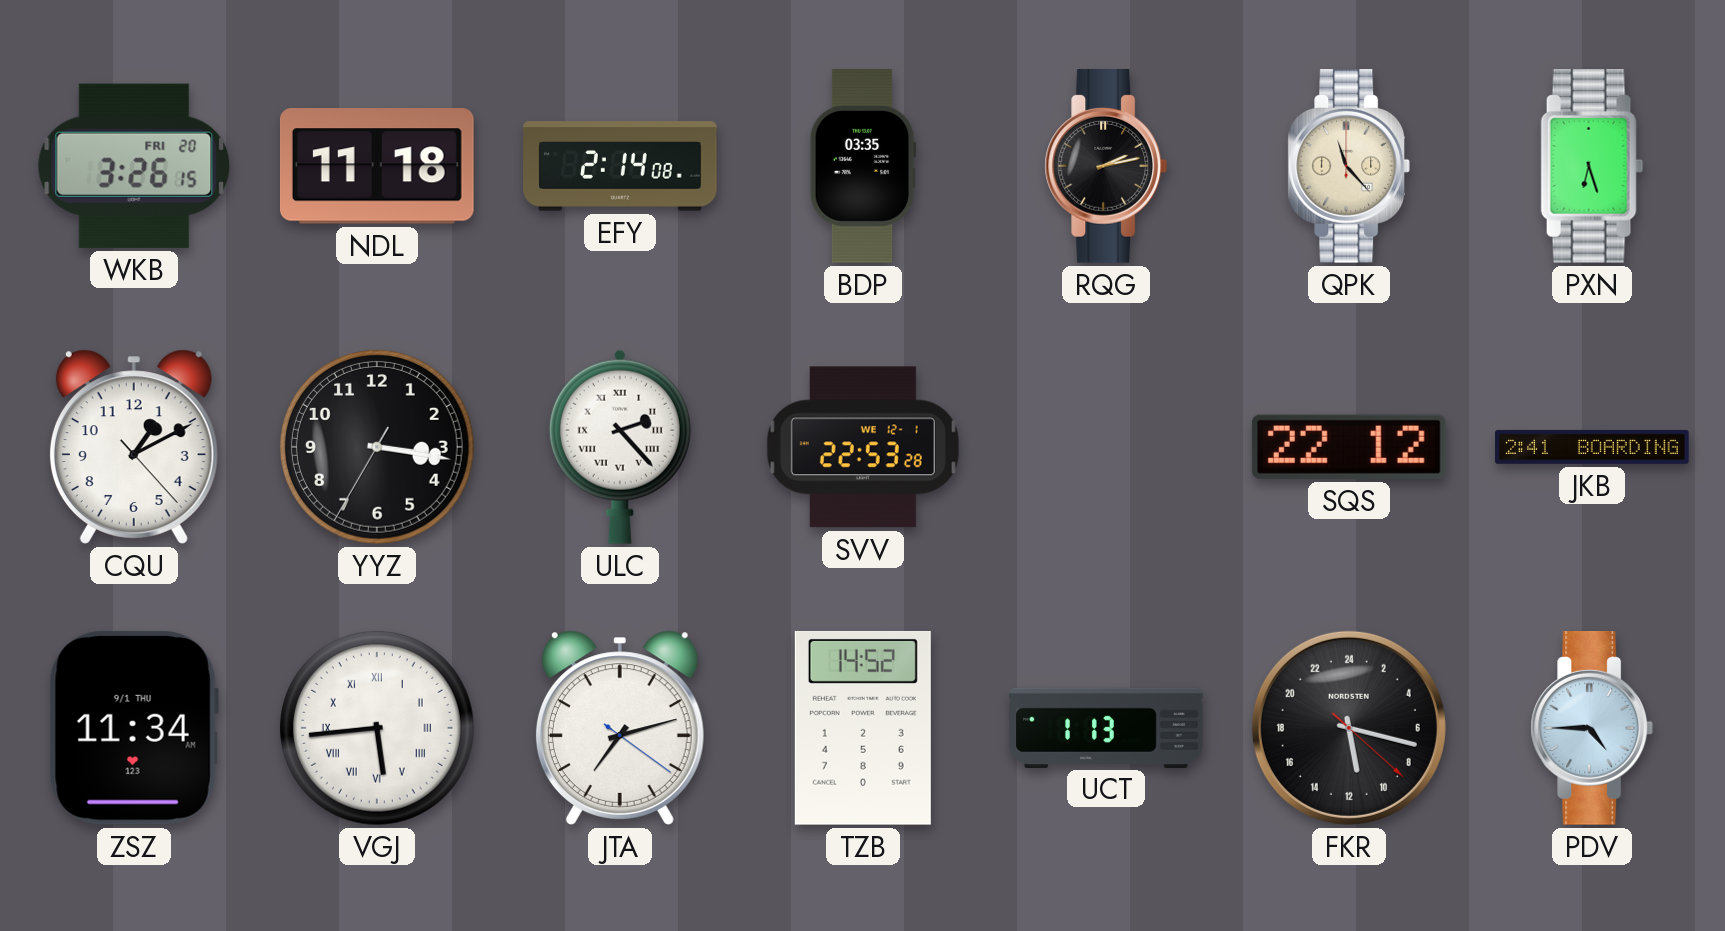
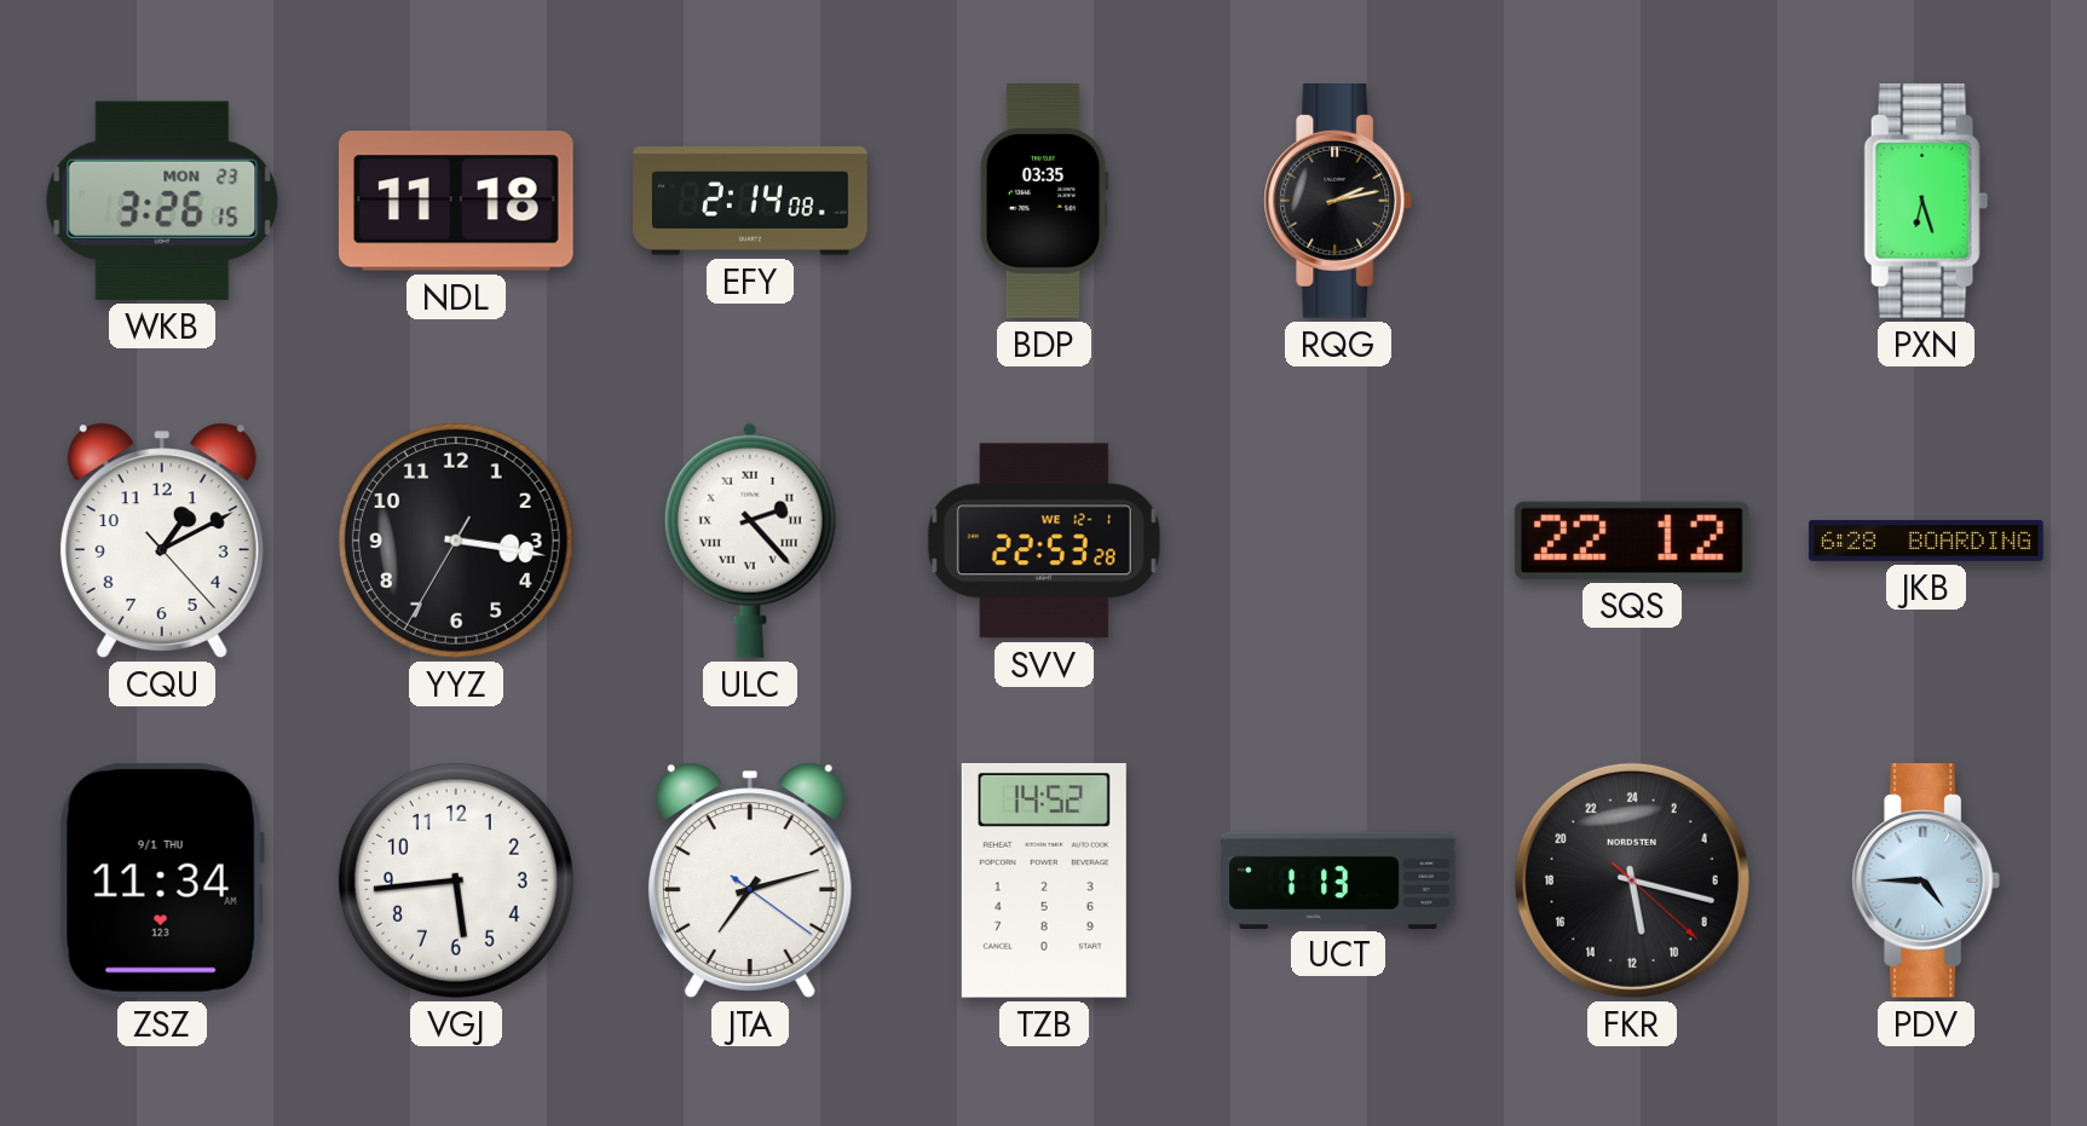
WKB date: FRI 20 -> MON 23
QPK: 11:23 -> none
JKB: 2:41 -> 6:28
VGJ numerals: Roman -> Arabic
